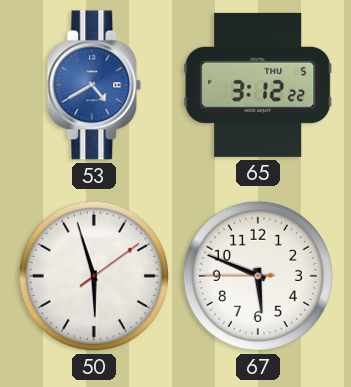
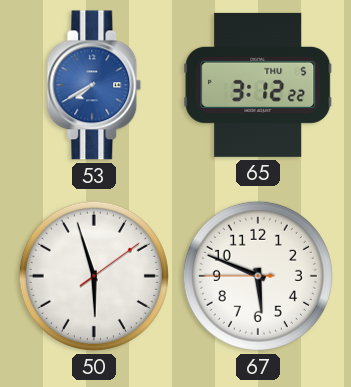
53: 4:40 -> 7:40
